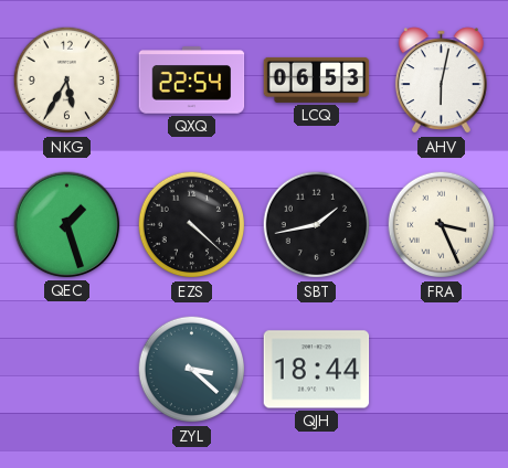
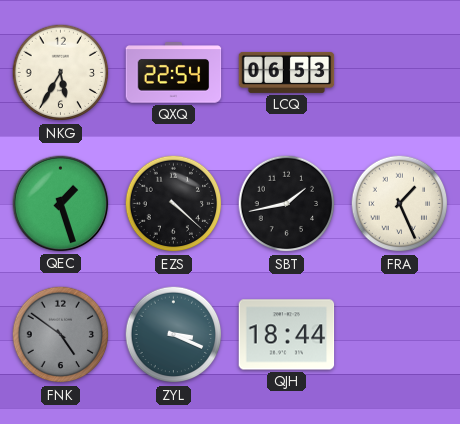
AHV: 6:02 -> none
FRA: 3:26 -> 1:26
FNK: none -> 4:51
ZYL: 3:22 -> 3:19
